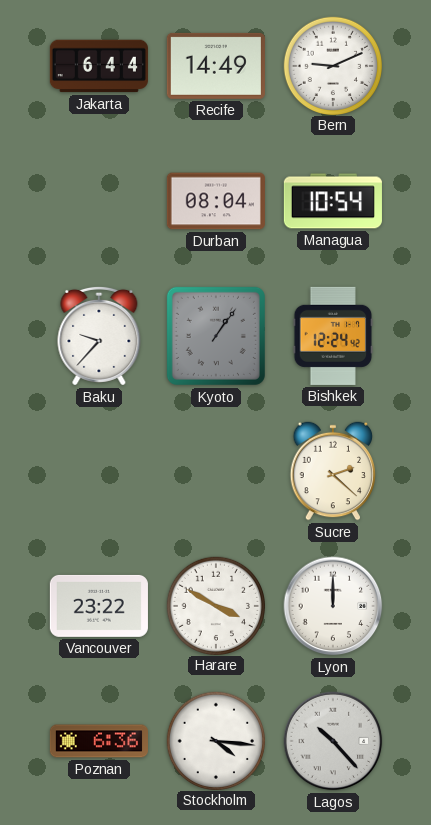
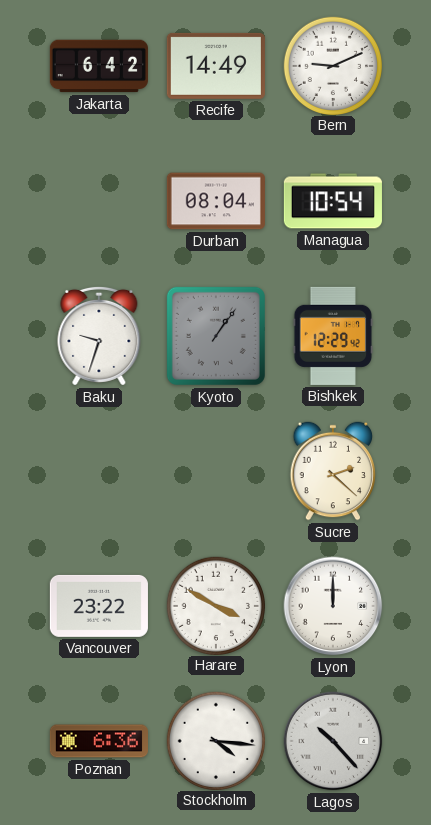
Jakarta: 6:44 -> 6:42
Baku: 9:37 -> 9:33
Bishkek: 12:24 -> 12:29
